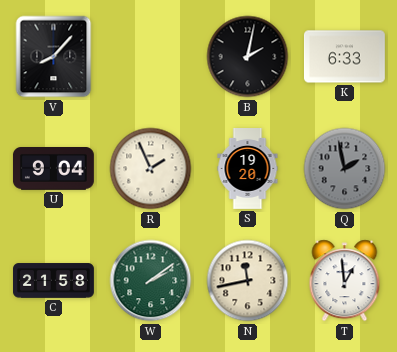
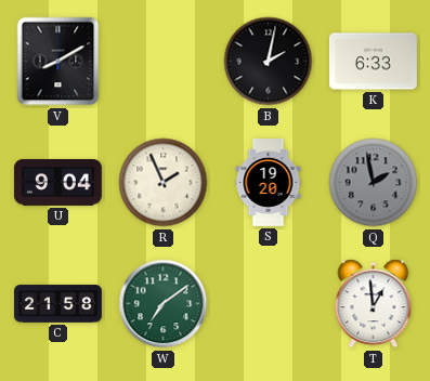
V: 8:07 -> 8:10
W: 2:09 -> 7:09
N: 11:43 -> none
